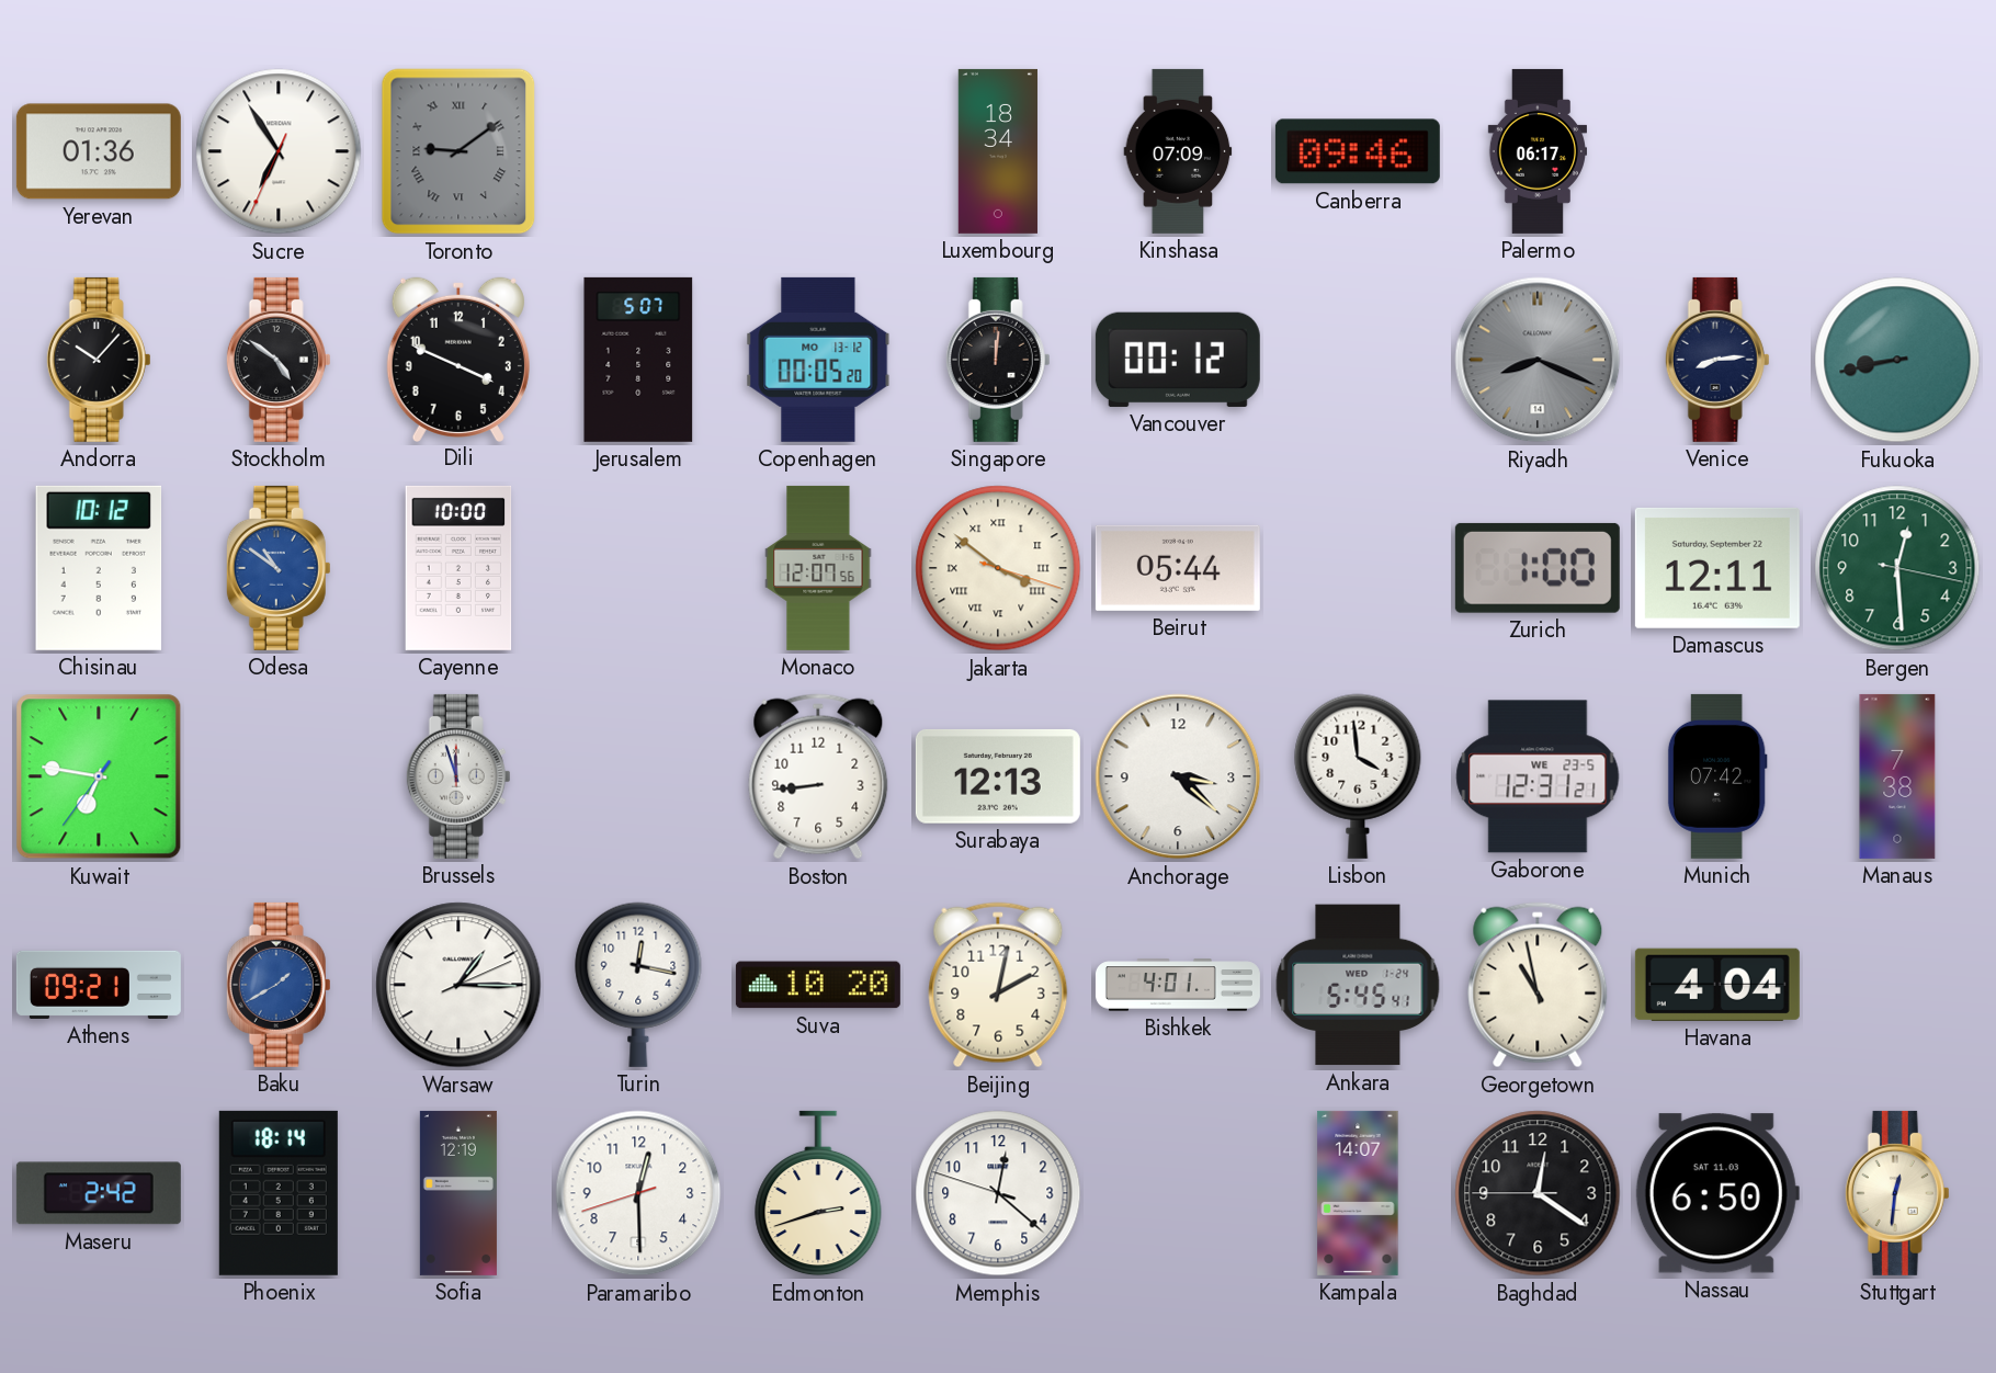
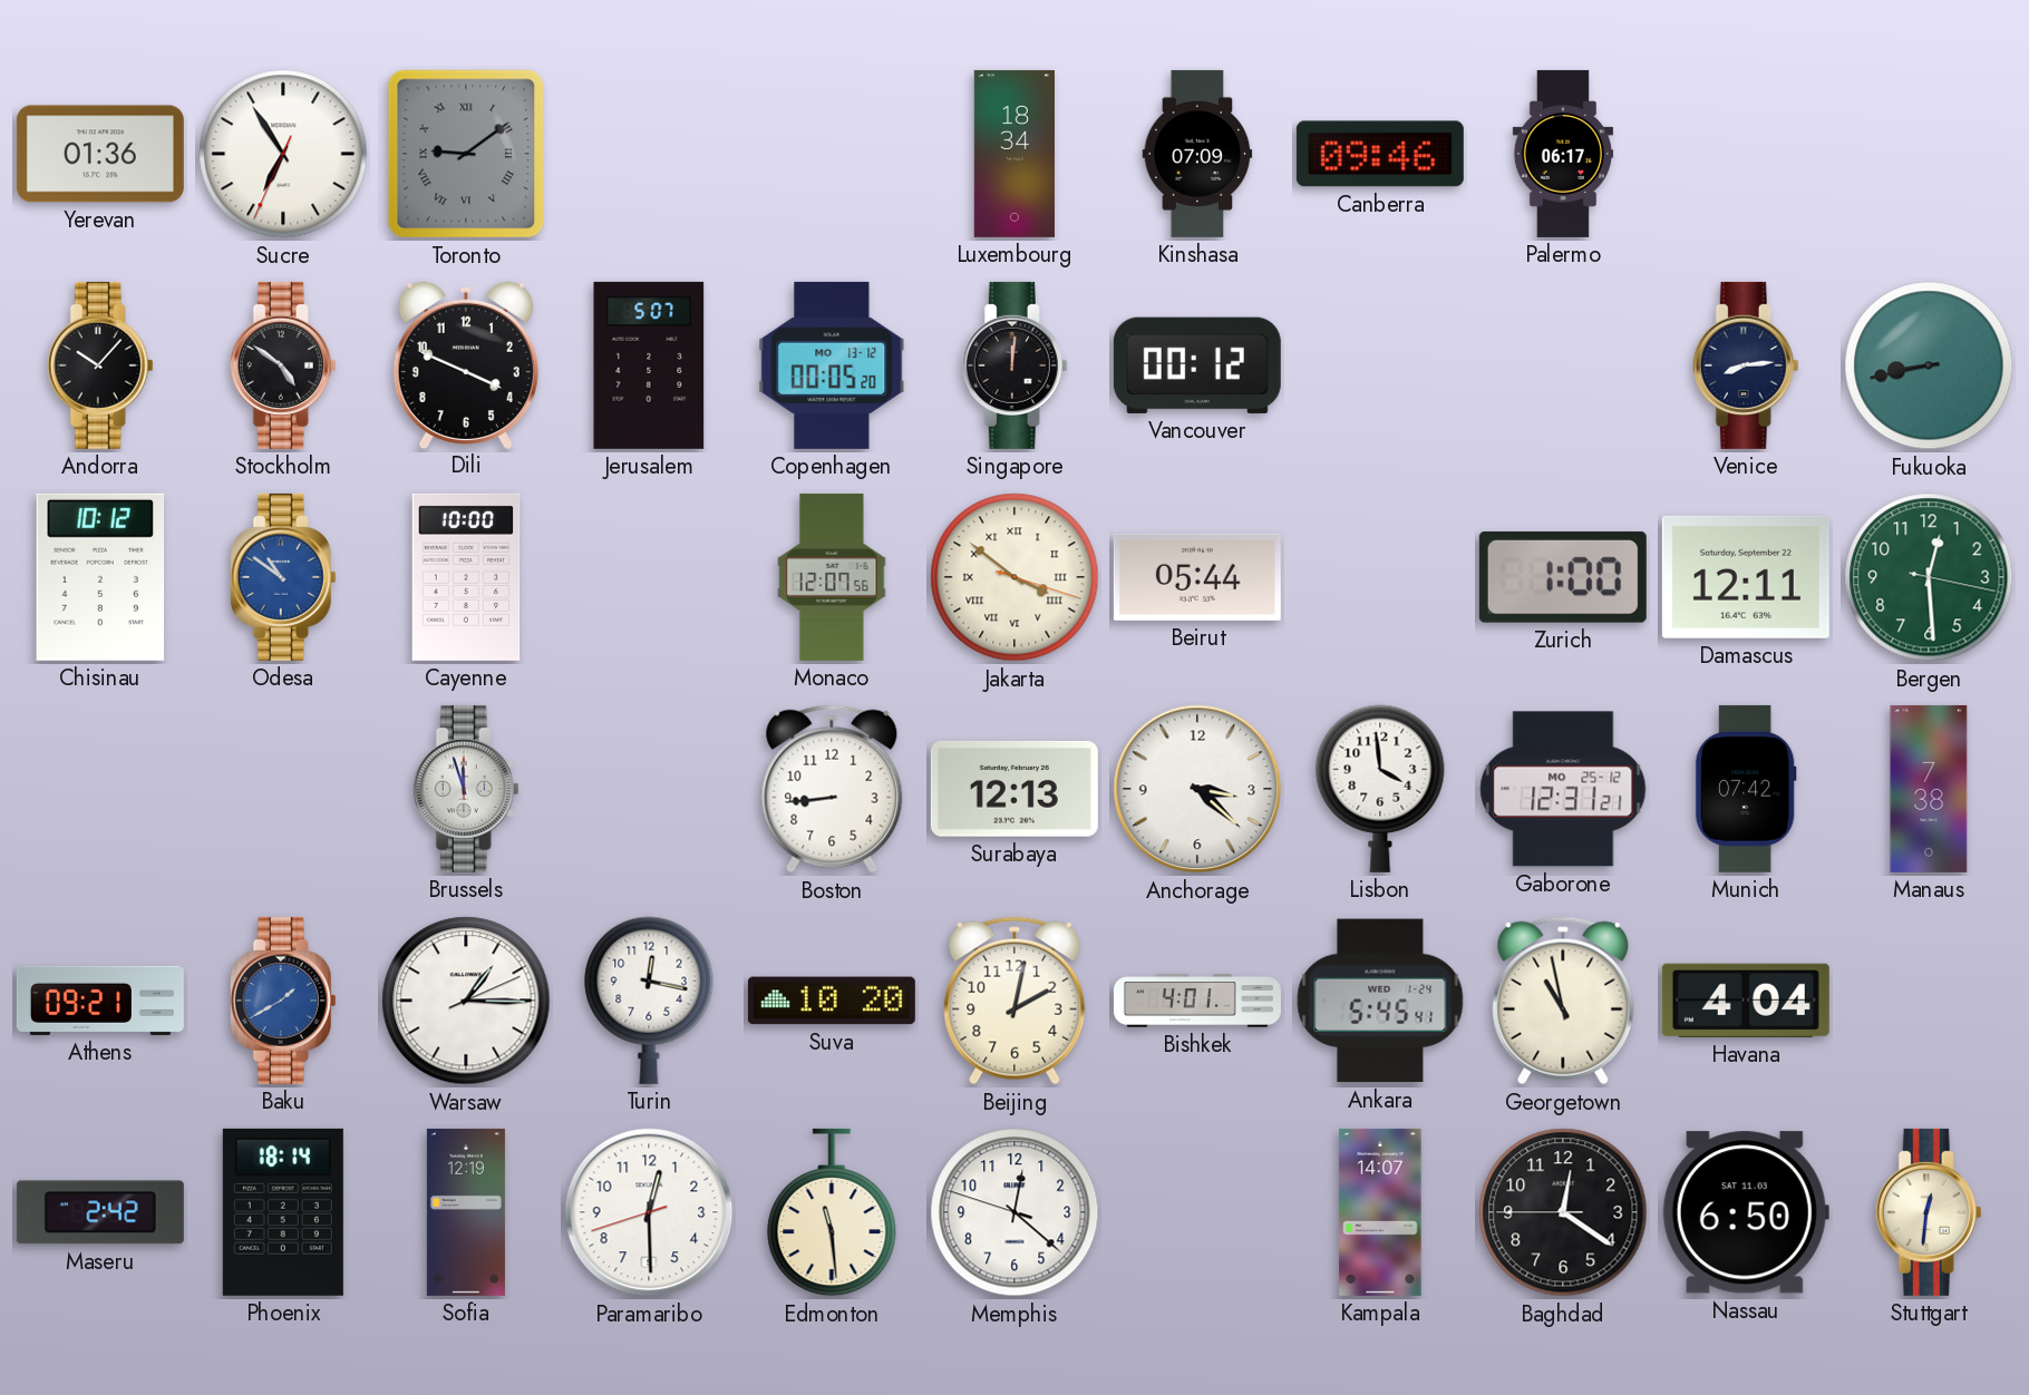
Riyadh: 8:19 -> none
Kuwait: 6:46 -> none
Gaborone date: WE 23-5 -> MO 25-12
Edmonton: 2:42 -> 11:29
